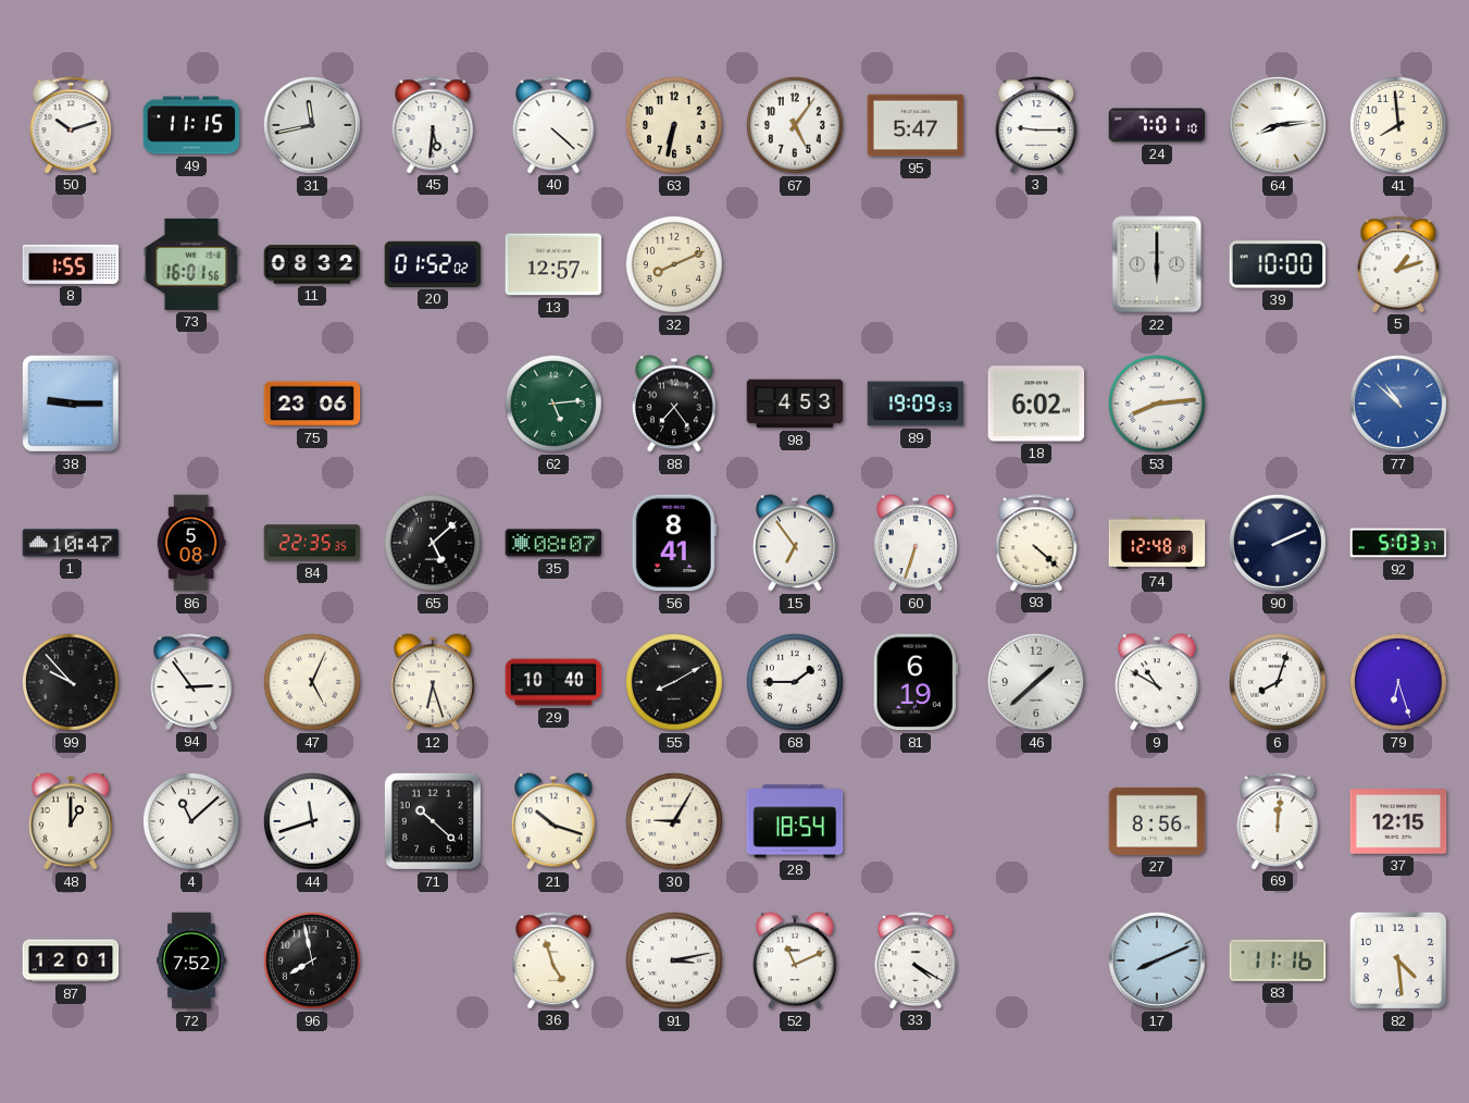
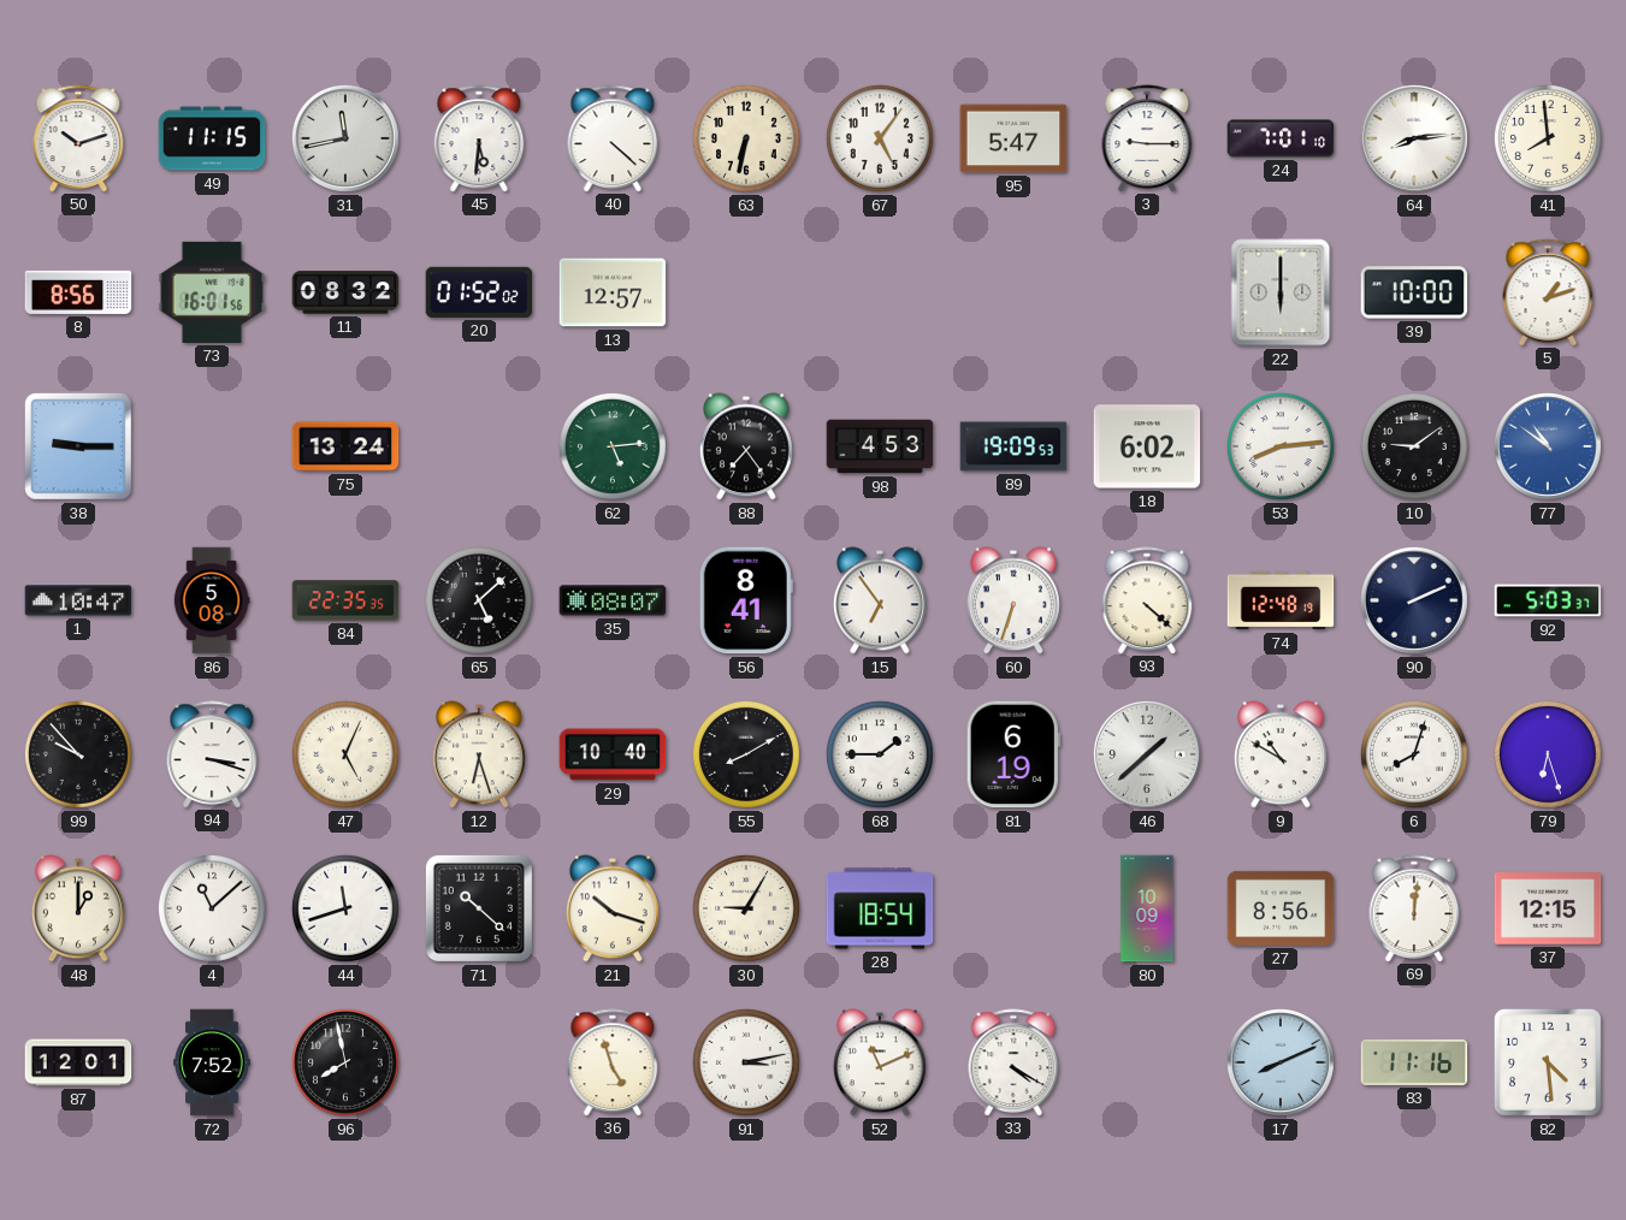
8: 1:55 -> 8:56
32: 8:11 -> none
75: 23:06 -> 13:24
10: none -> 9:09
77: 10:52 -> 10:51
94: 2:54 -> 3:18
80: none -> 10:09
